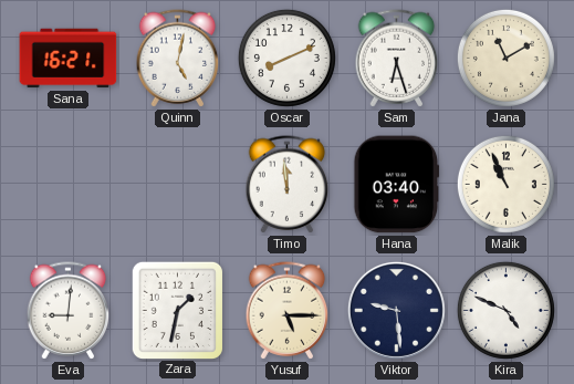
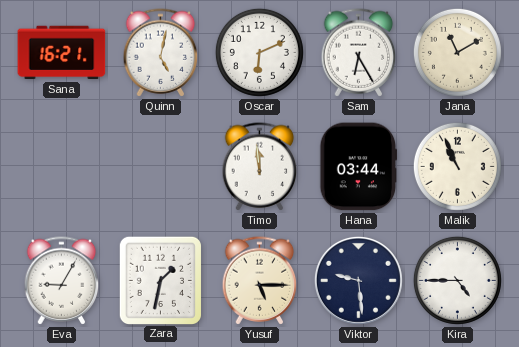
Oscar: 8:11 -> 6:11
Sam: 6:27 -> 6:25
Hana: 03:40 -> 03:44
Eva: 9:01 -> 9:05
Kira: 4:49 -> 4:45
